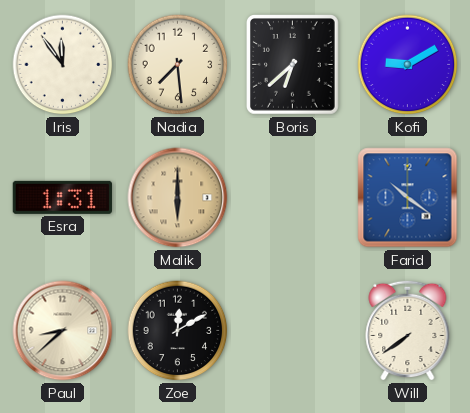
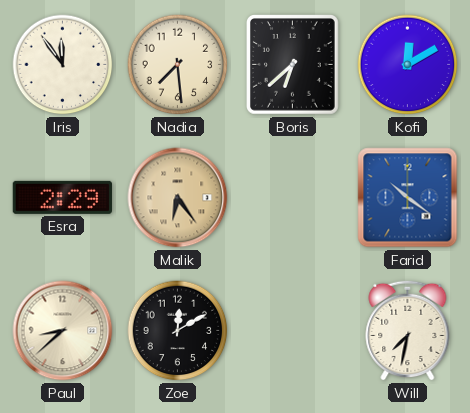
Kofi: 9:10 -> 12:10
Esra: 1:31 -> 2:29
Malik: 6:00 -> 6:24
Will: 7:39 -> 7:32
